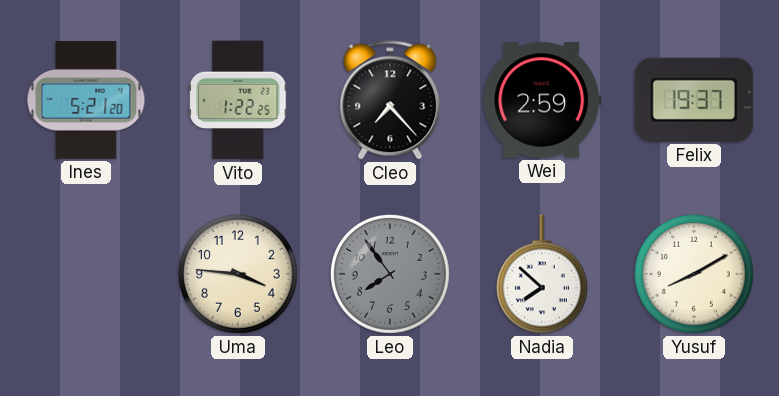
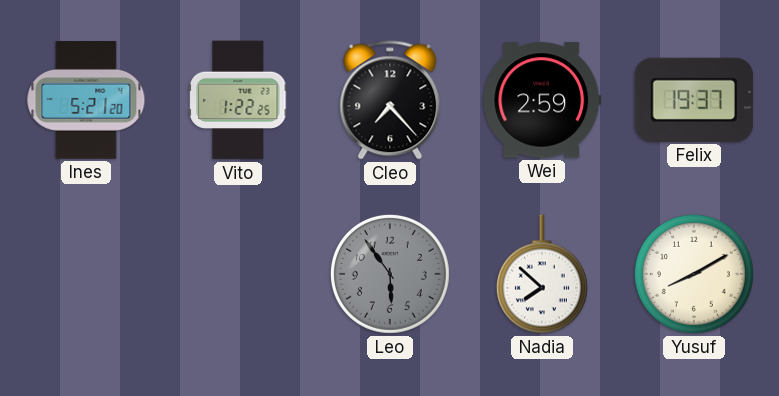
Uma: 3:46 -> none
Leo: 7:54 -> 5:54
